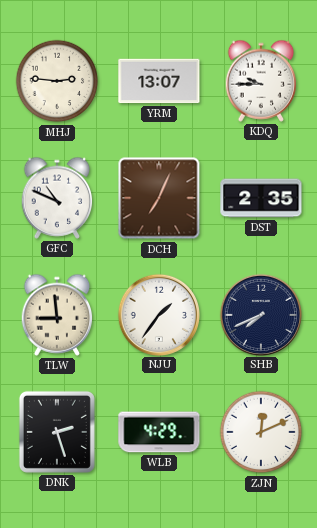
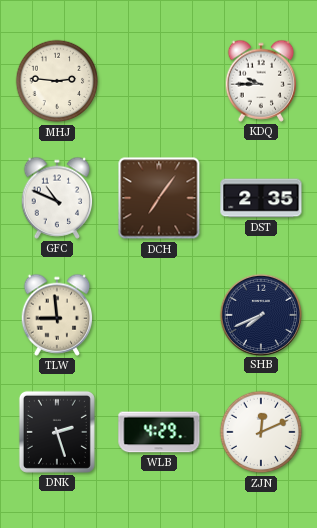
YRM: 13:07 -> none
DCH: 7:04 -> 7:06
NJU: 1:36 -> none
